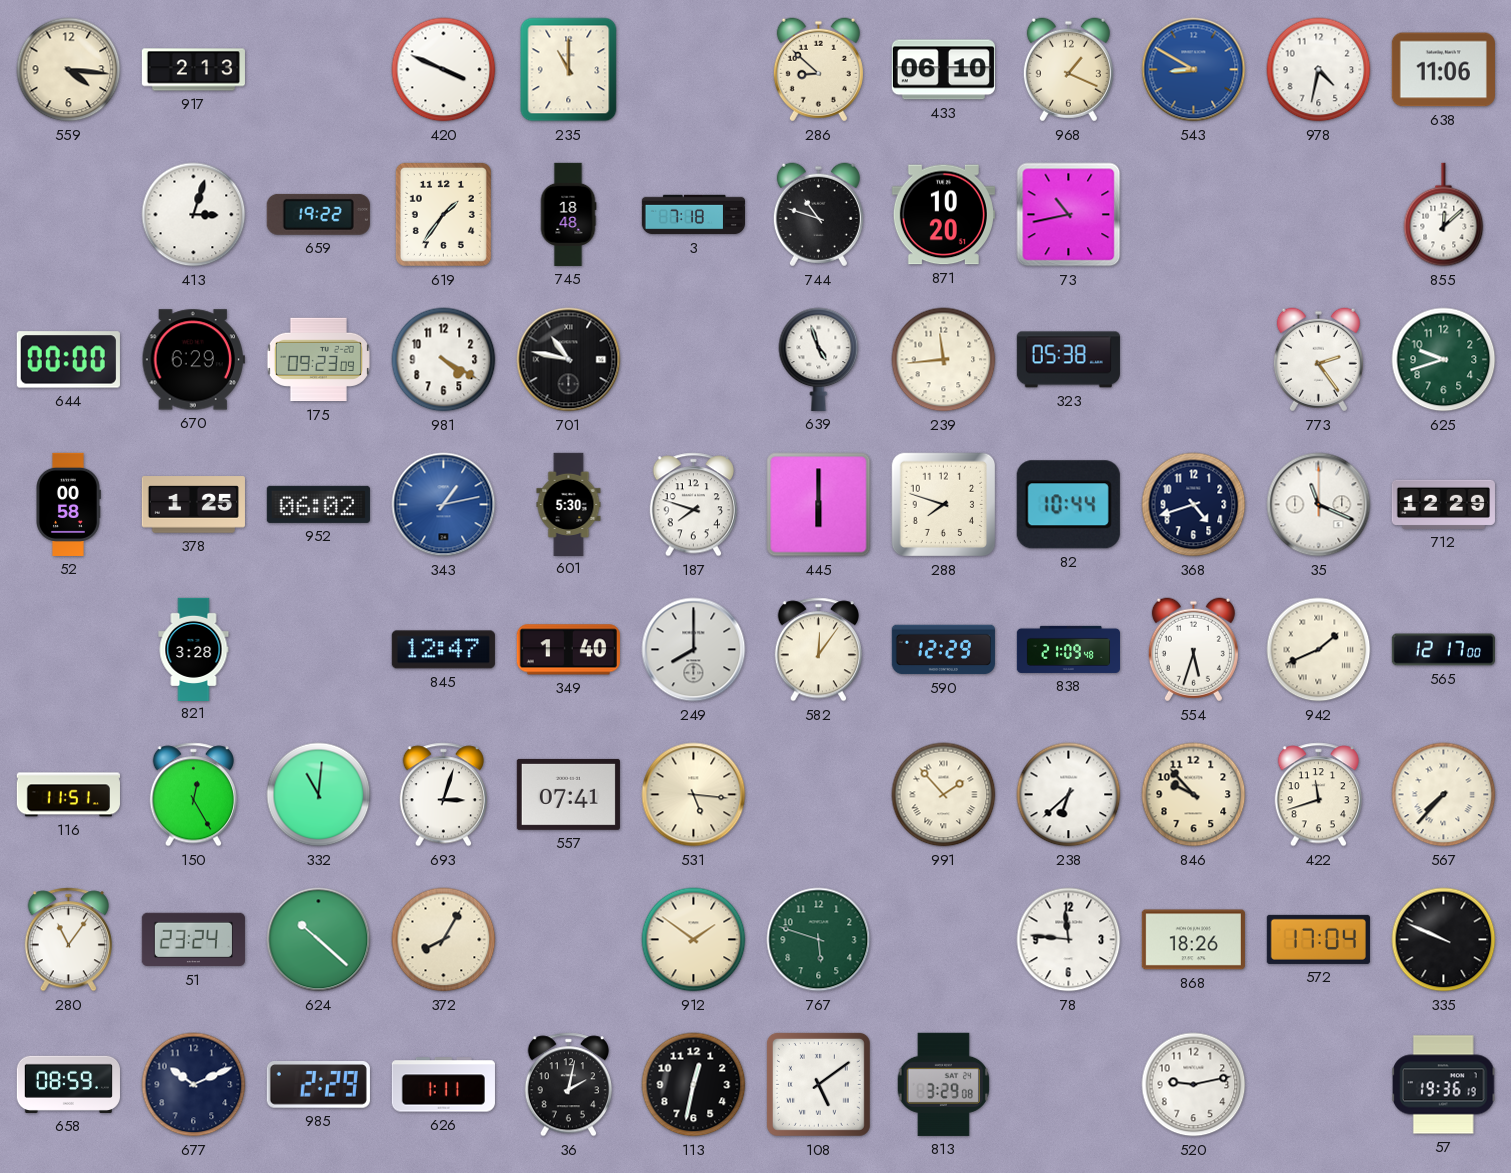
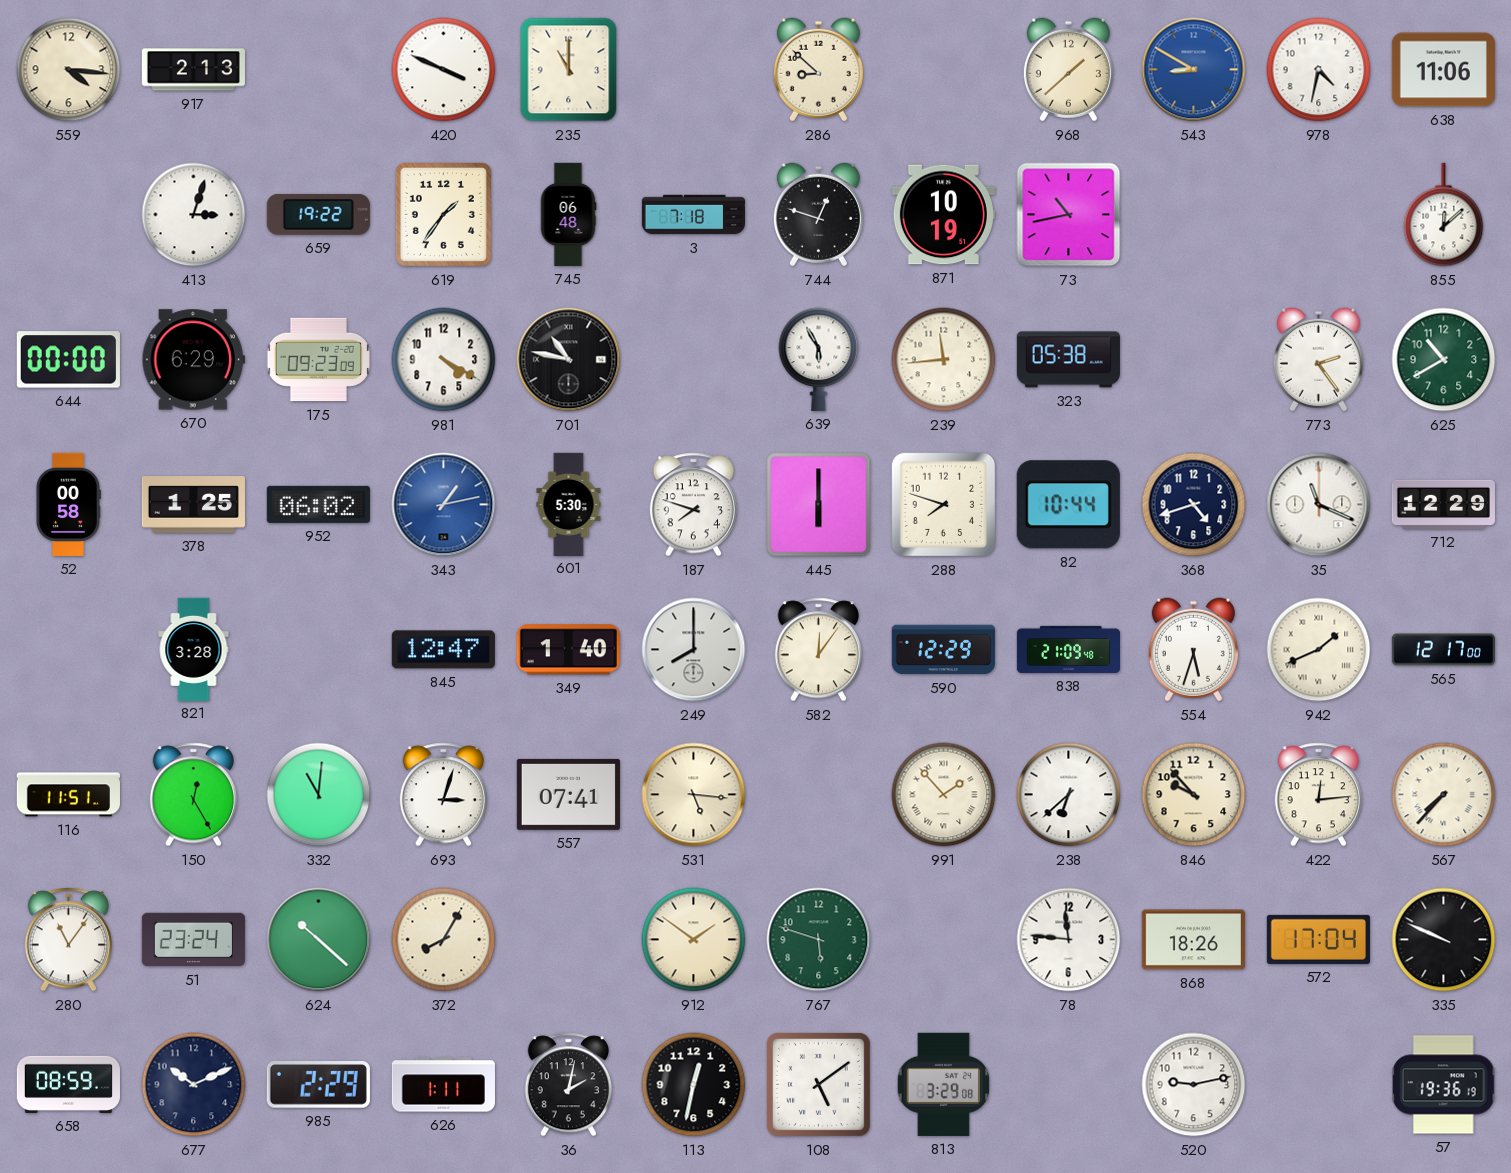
433: 06:10 -> none
968: 1:19 -> 1:38
745: 18:48 -> 06:48
744: 10:48 -> 12:48
871: 10:20 -> 10:19
639: 4:57 -> 5:55
625: 9:42 -> 10:40
422: 11:42 -> 12:14
